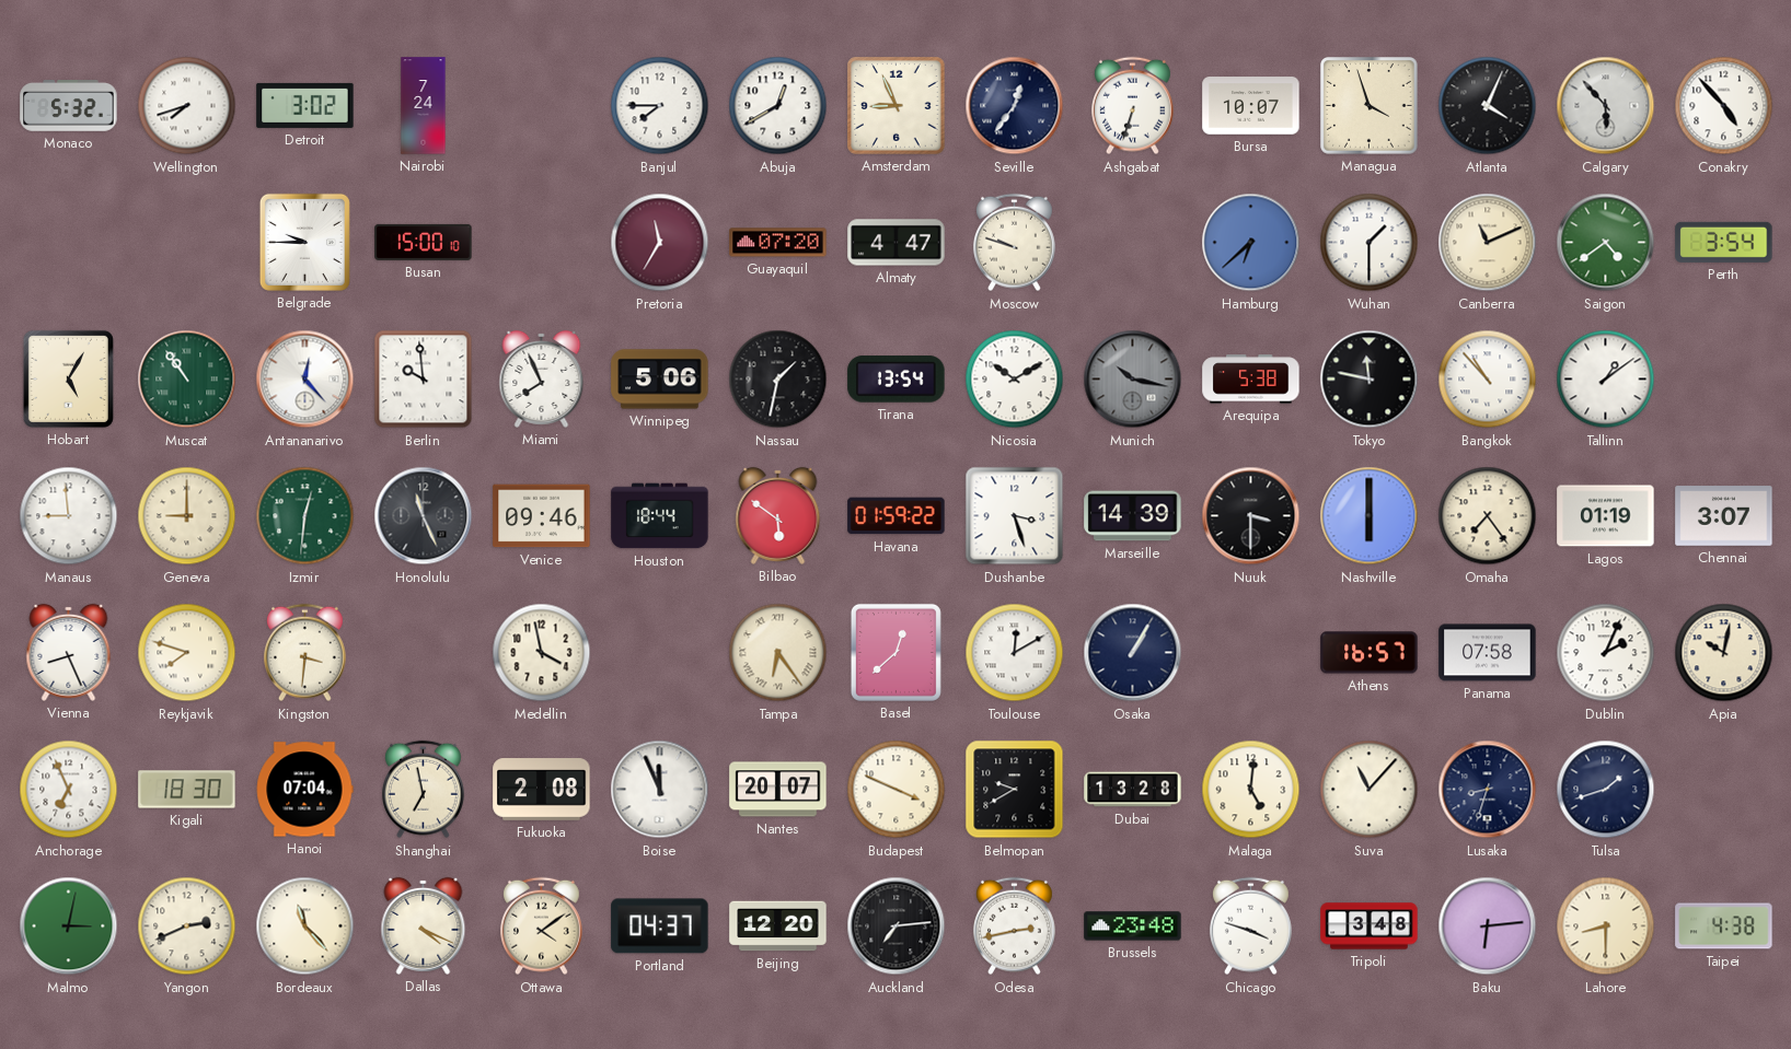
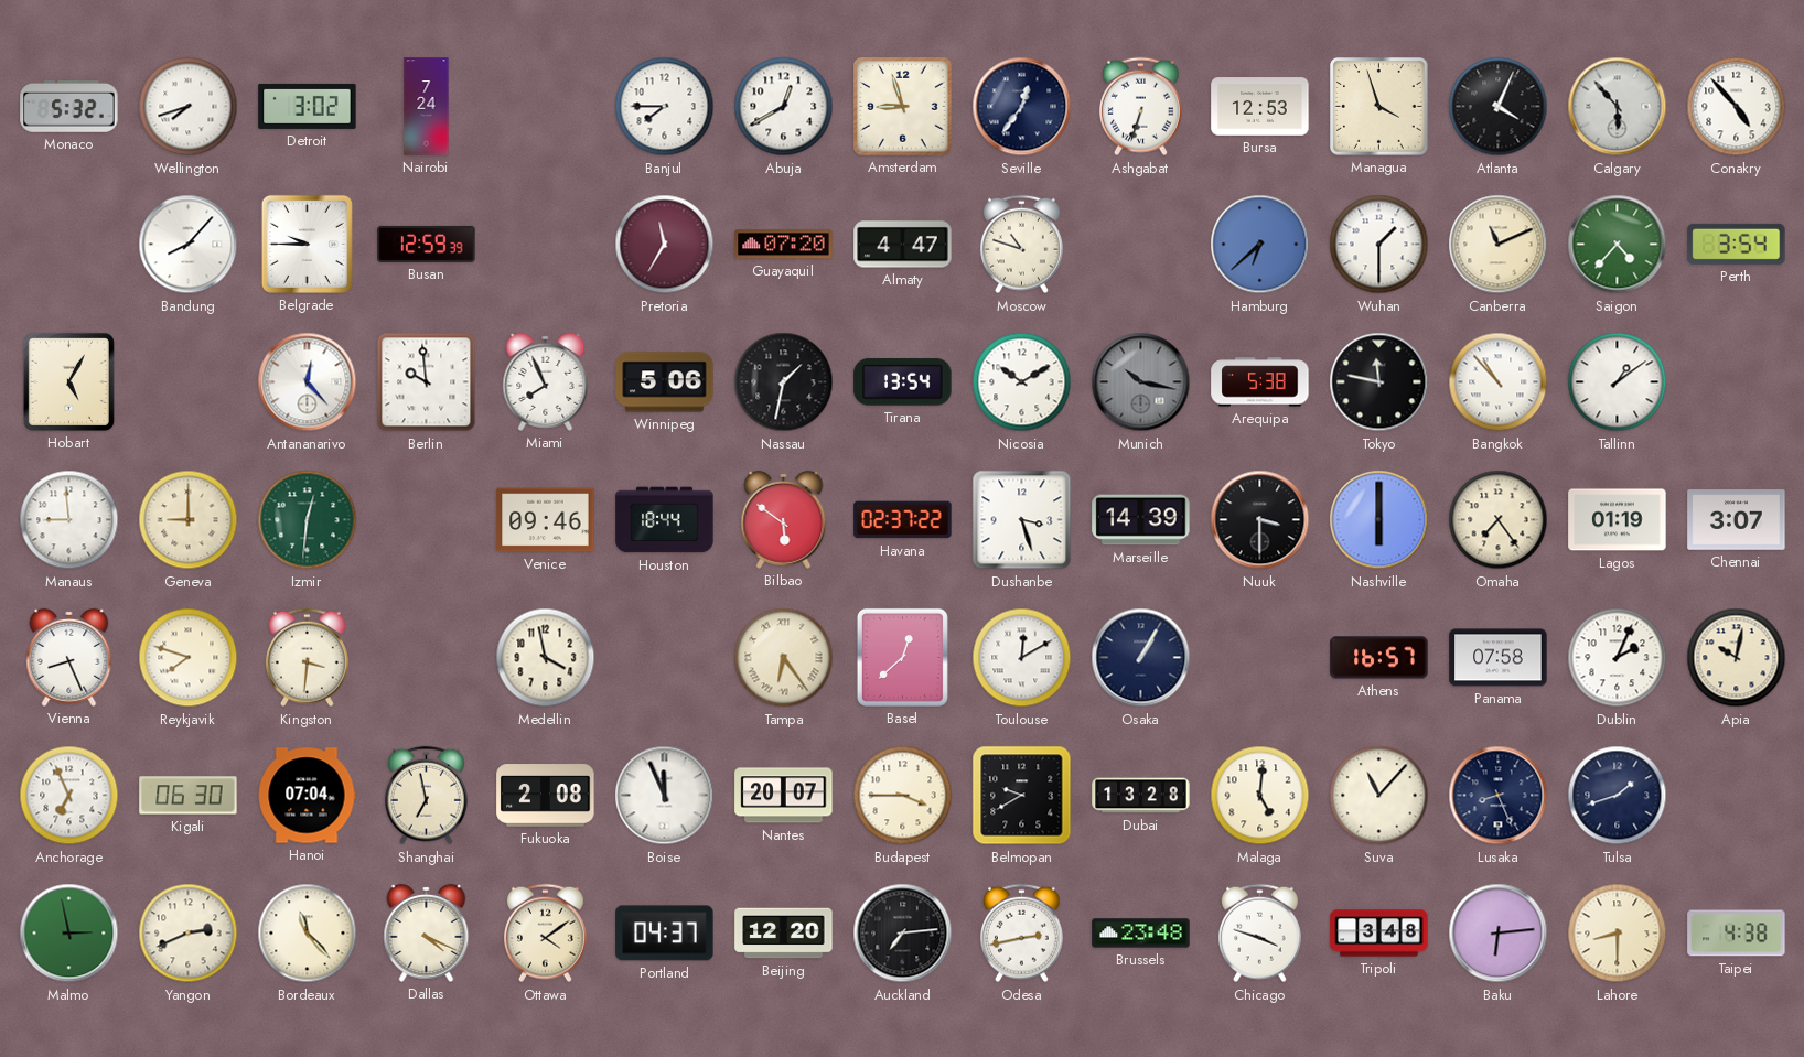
Amsterdam: 8:56 -> 8:57
Bursa: 10:07 -> 12:53
Bandung: none -> 8:07
Busan: 15:00 -> 12:59
Moscow: 9:48 -> 10:48
Saigon: 4:39 -> 4:37
Muscat: 10:54 -> none
Honolulu: 11:26 -> none
Havana: 01:59 -> 02:37
Kigali: 18:30 -> 06:30
Budapest: 3:49 -> 3:45
Lusaka: 8:33 -> 8:26
Malmo: 3:02 -> 2:58
